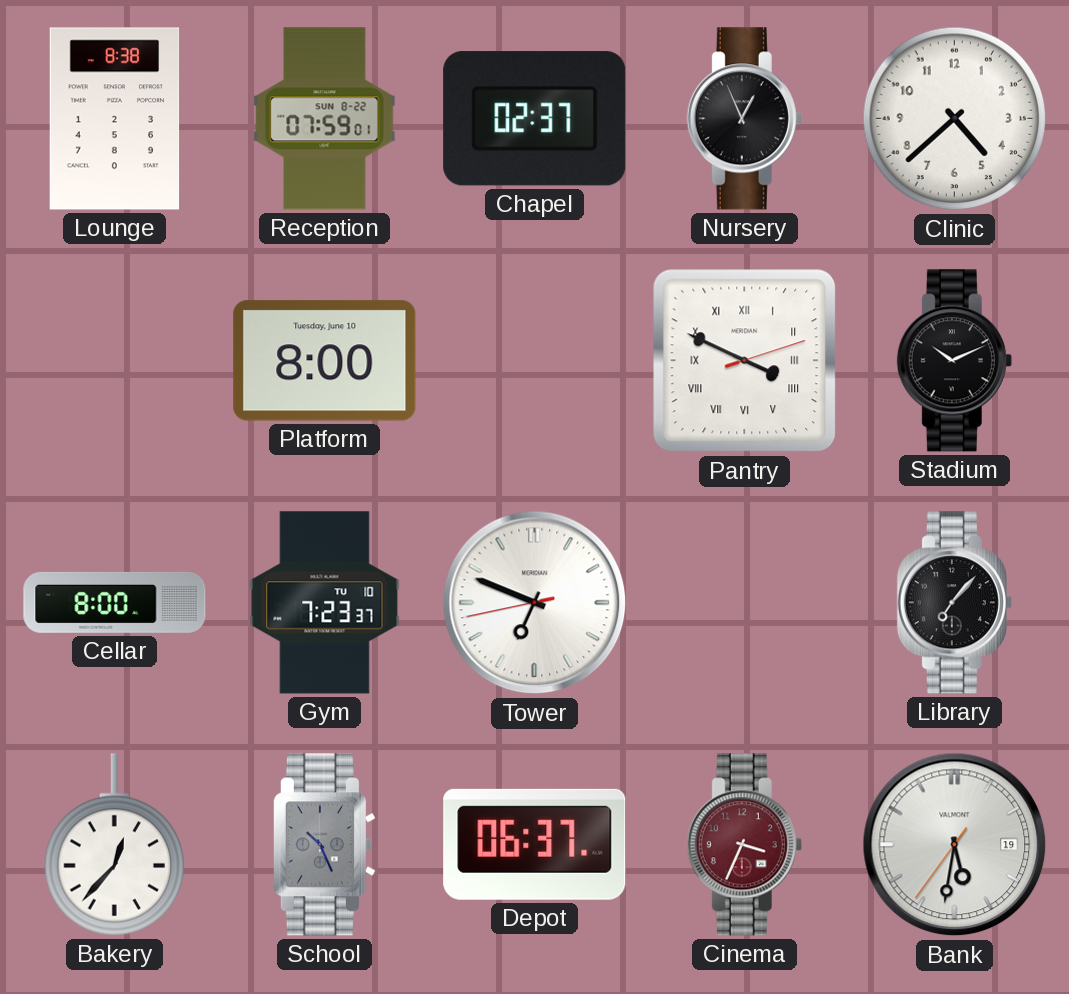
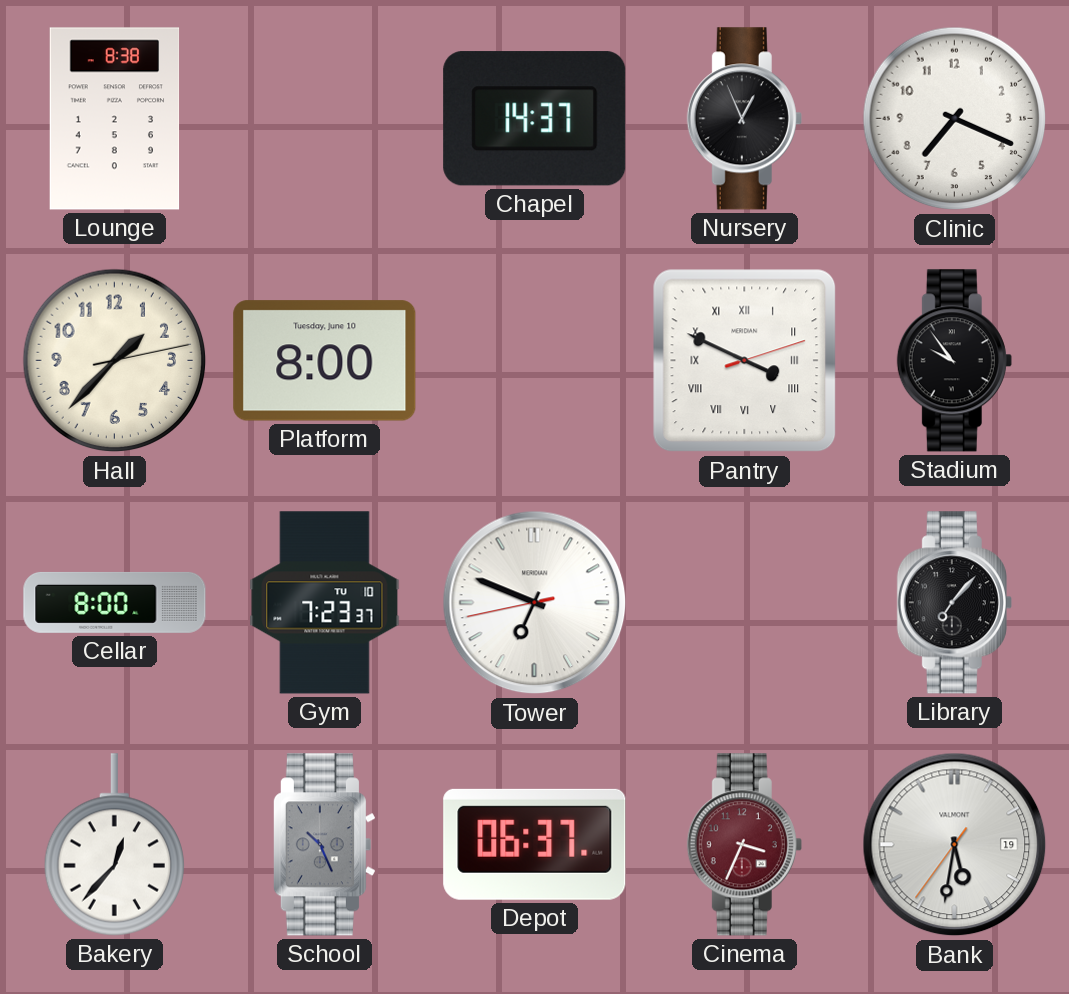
Reception: 07:59 -> none
Chapel: 02:37 -> 14:37
Clinic: 4:38 -> 7:19
Hall: none -> 1:37
Stadium: 10:11 -> 9:54
